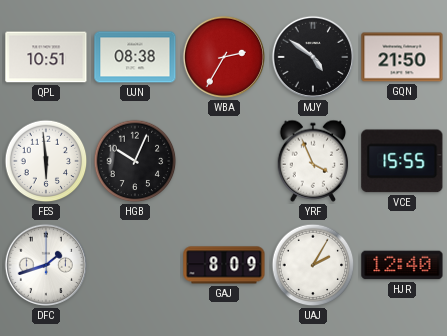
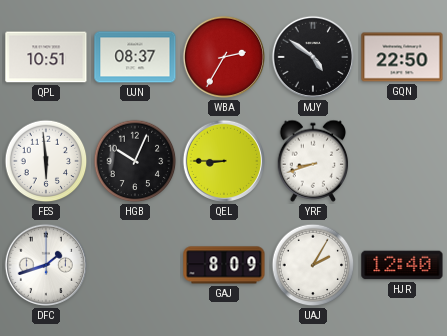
UJN: 08:38 -> 08:37
GQN: 21:50 -> 22:50
QEL: none -> 8:45
YRF: 3:56 -> 8:42
VCE: 15:55 -> none
